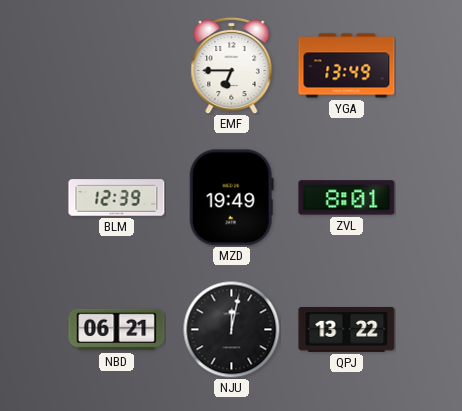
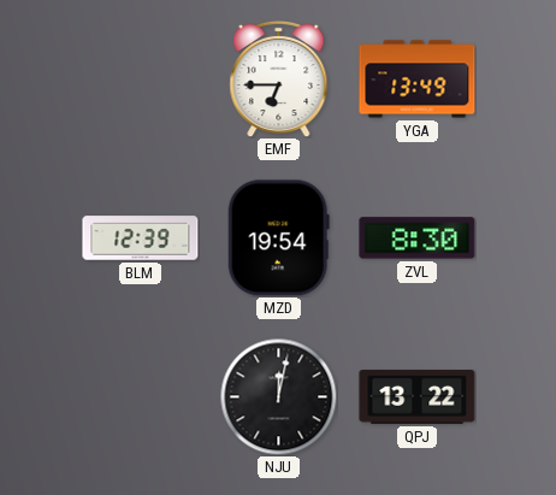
MZD: 19:49 -> 19:54
ZVL: 8:01 -> 8:30
NBD: 06:21 -> none
